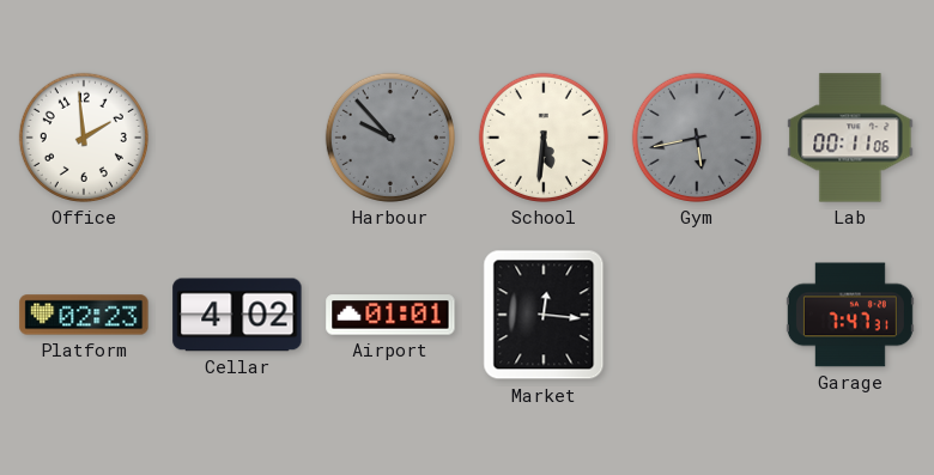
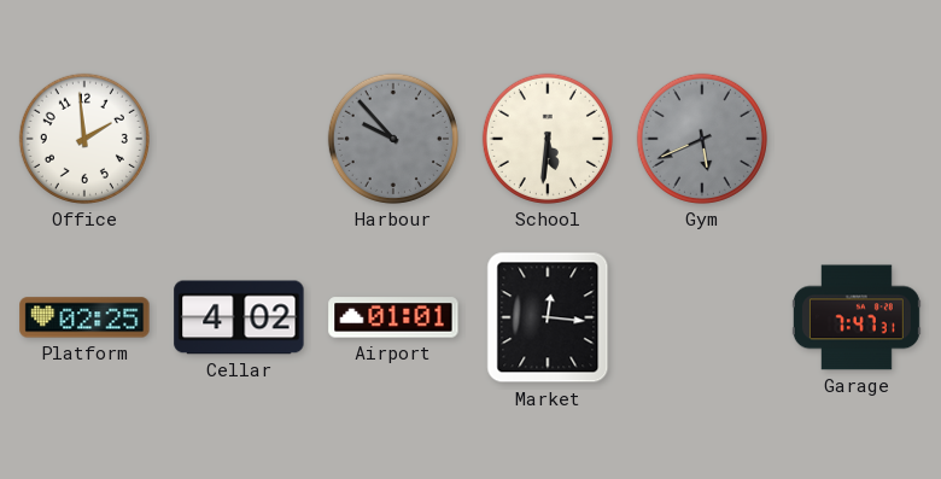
Gym: 5:43 -> 5:41
Lab: 00:11 -> none
Platform: 02:23 -> 02:25
